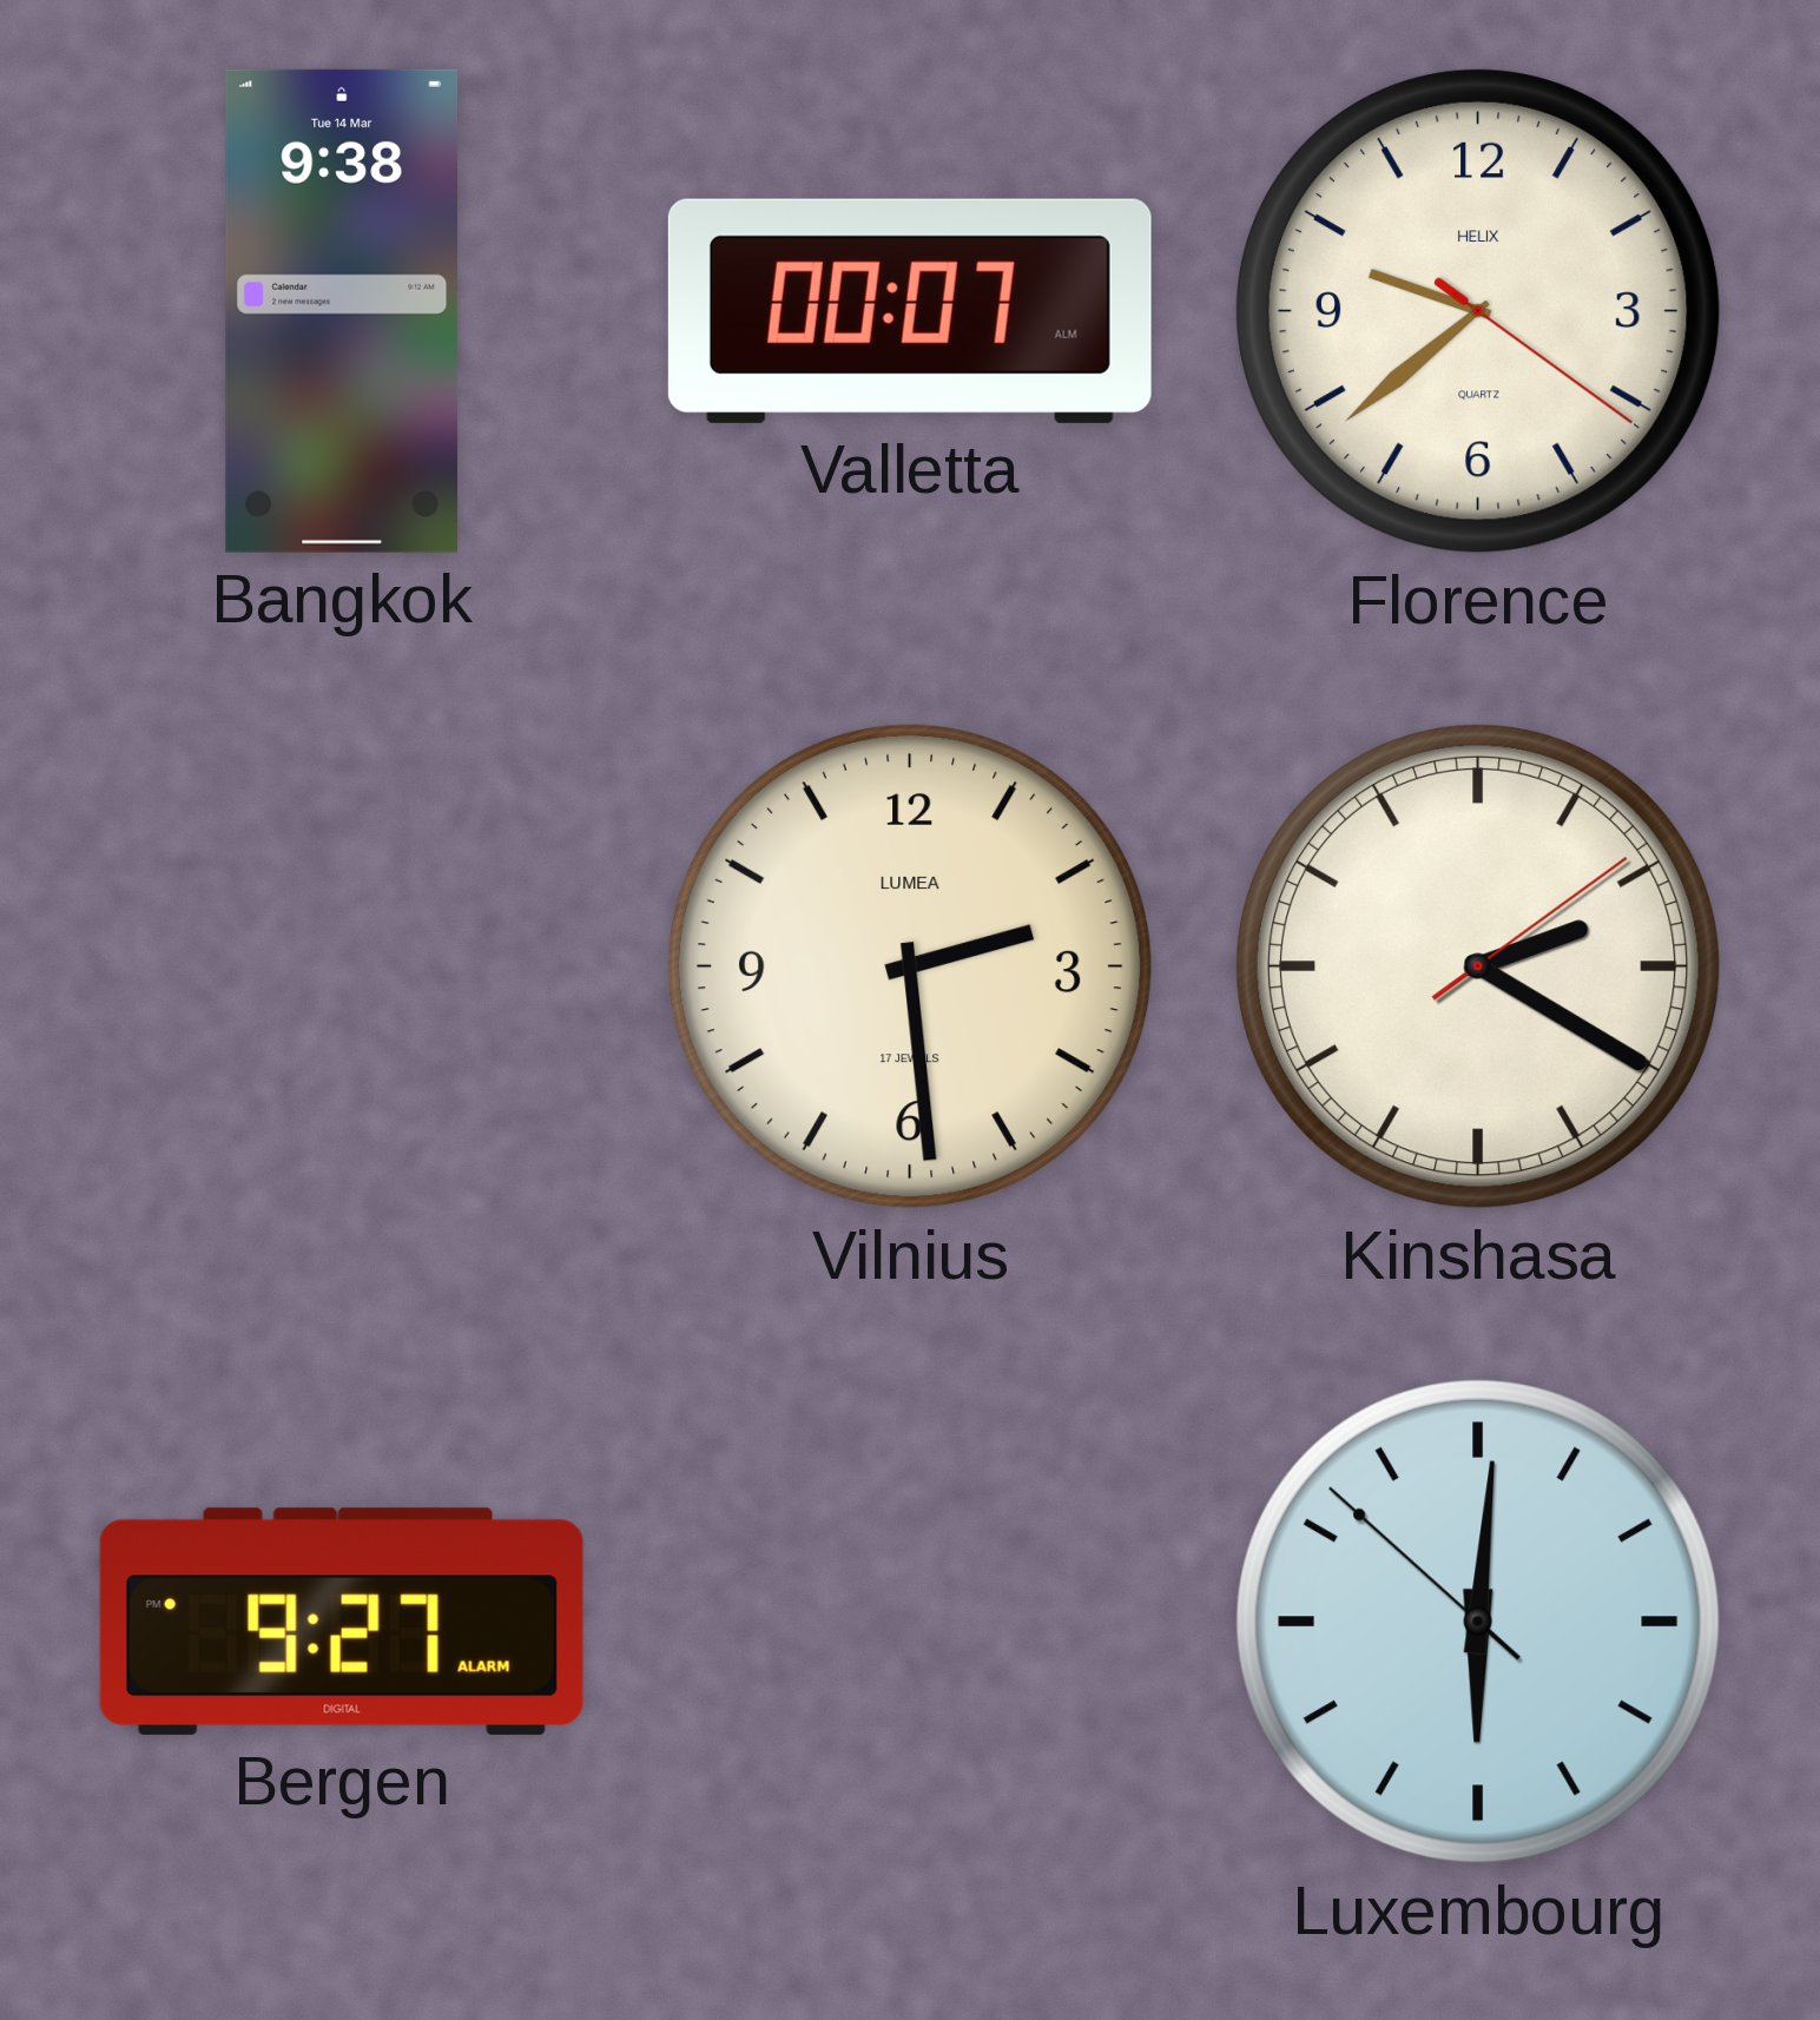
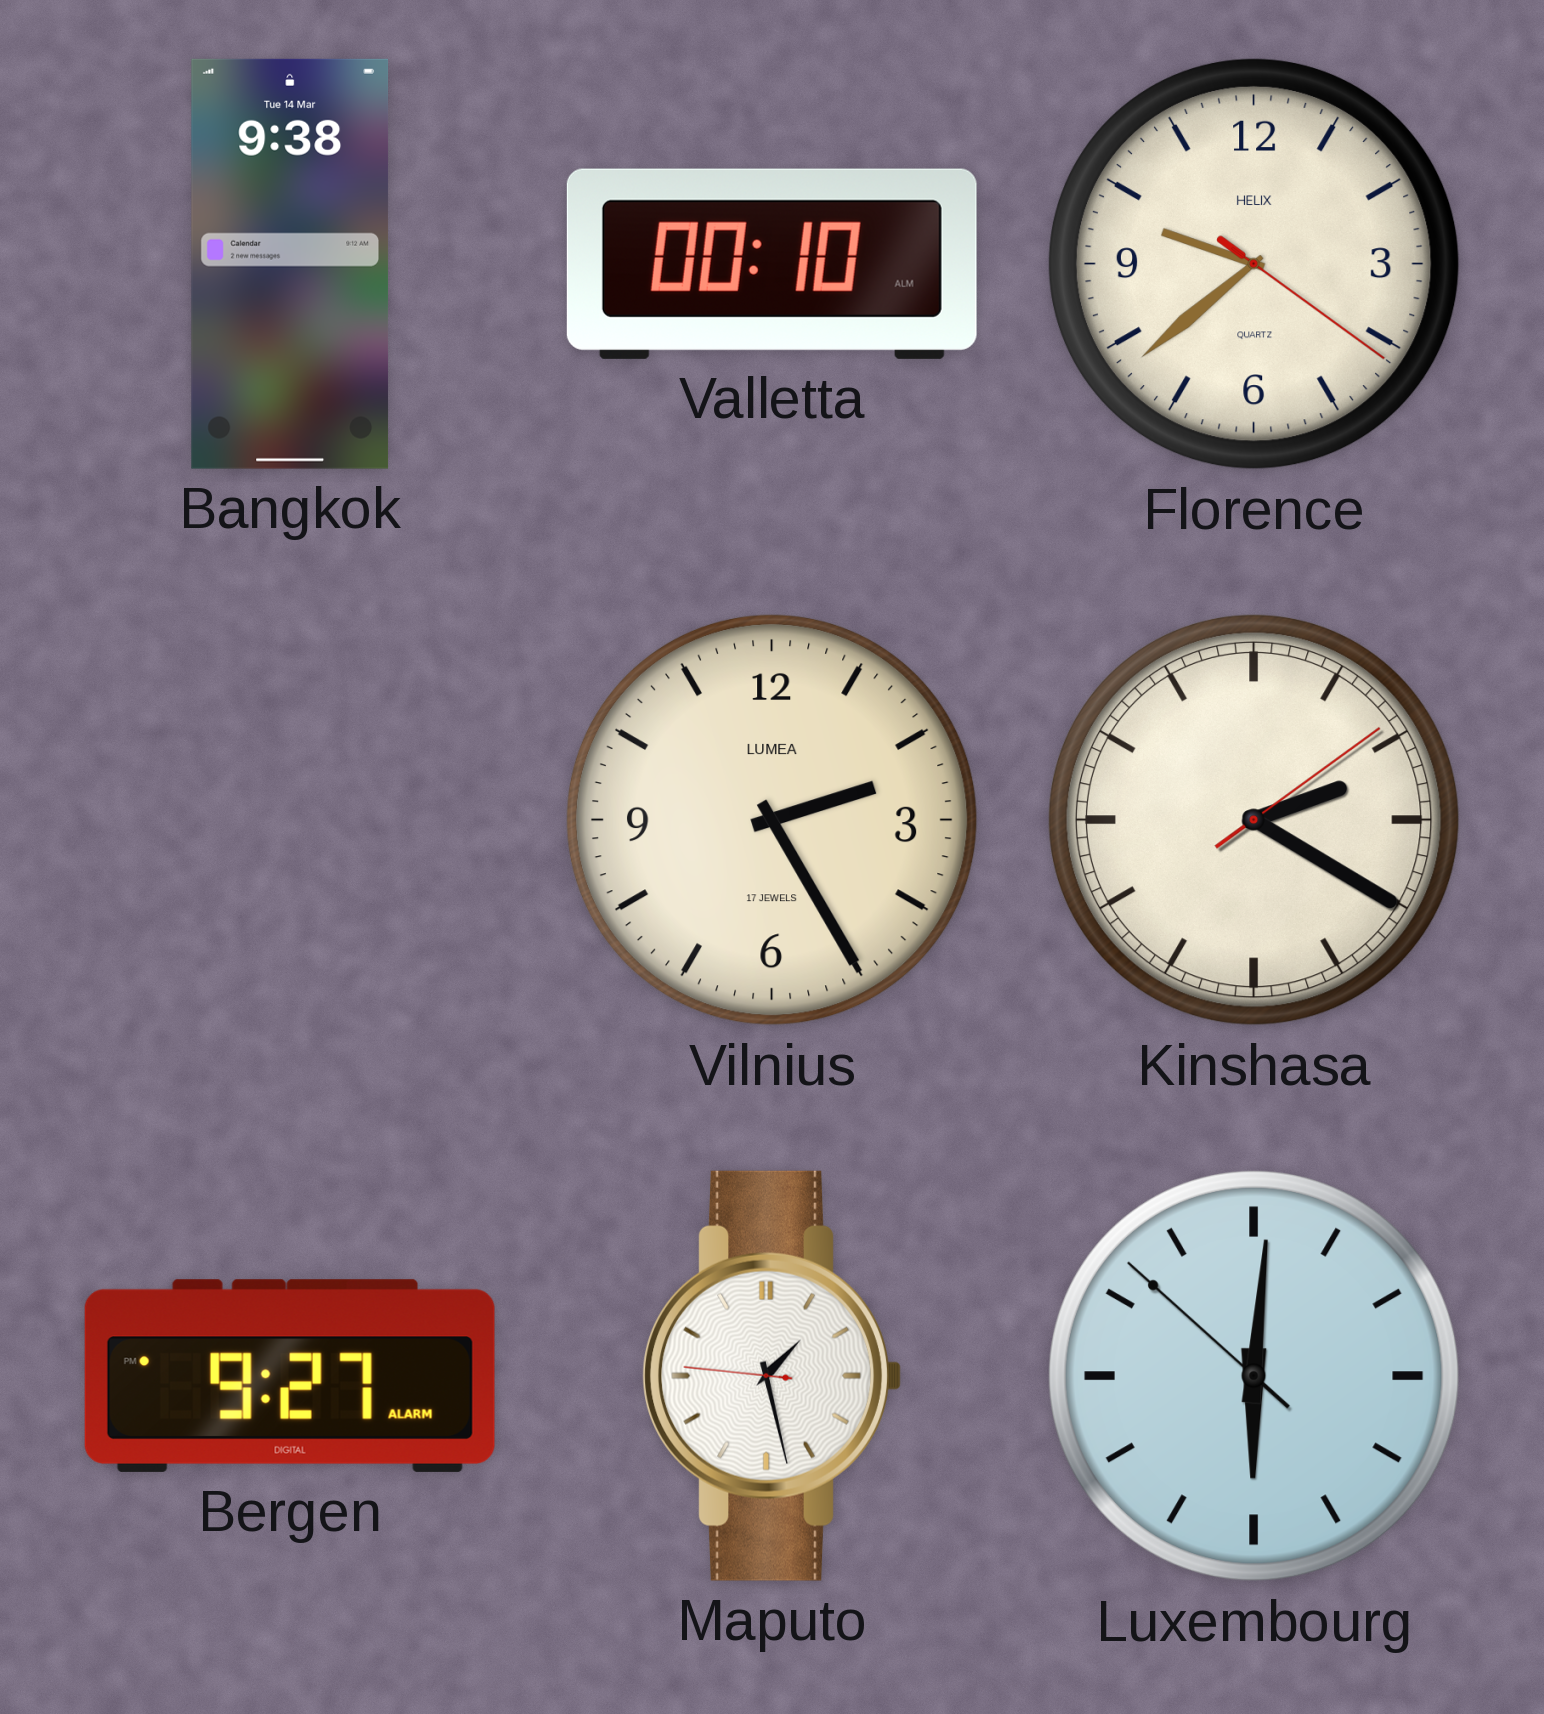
Valletta: 00:07 -> 00:10
Vilnius: 2:29 -> 2:25
Maputo: none -> 1:27
